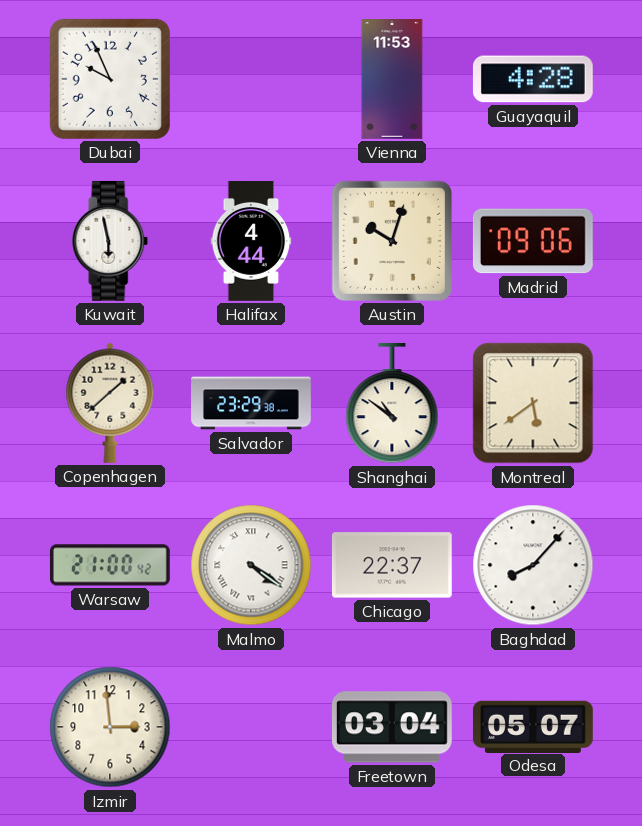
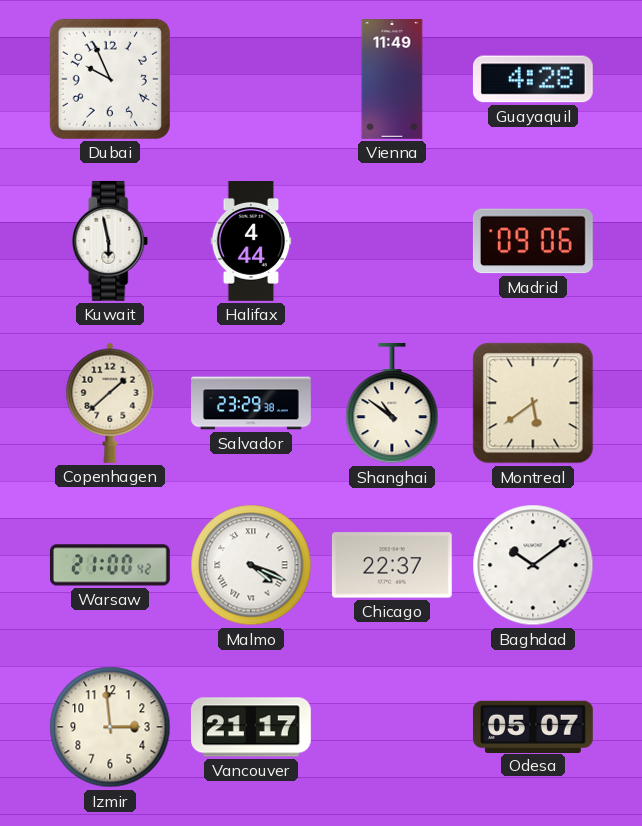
Vienna: 11:53 -> 11:49
Austin: 10:03 -> none
Malmo: 4:21 -> 4:19
Baghdad: 8:07 -> 10:09
Vancouver: none -> 21:17
Freetown: 03:04 -> none
